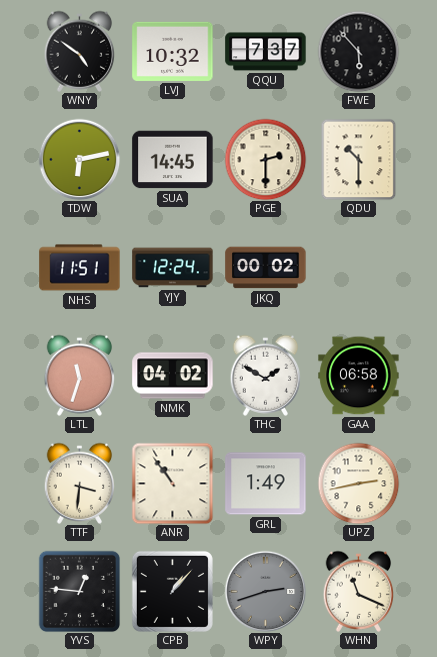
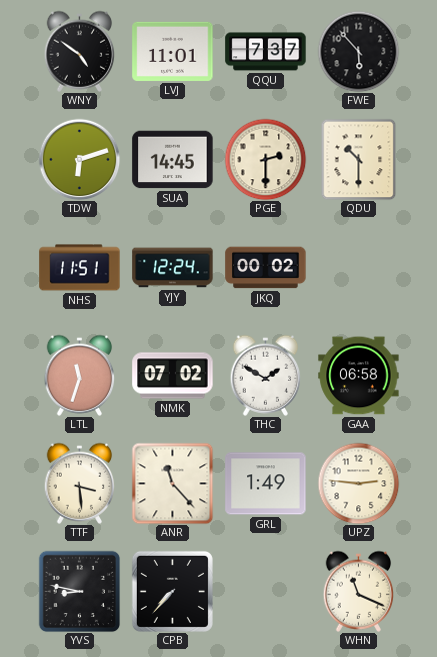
LVJ: 10:32 -> 11:01
TDW: 6:13 -> 6:12
NMK: 04:02 -> 07:02
TTF: 3:31 -> 3:29
ANR: 10:54 -> 11:23
UPZ: 2:43 -> 2:46
YVS: 12:46 -> 8:47
CPB: 1:07 -> 7:37
WPY: 2:42 -> none
